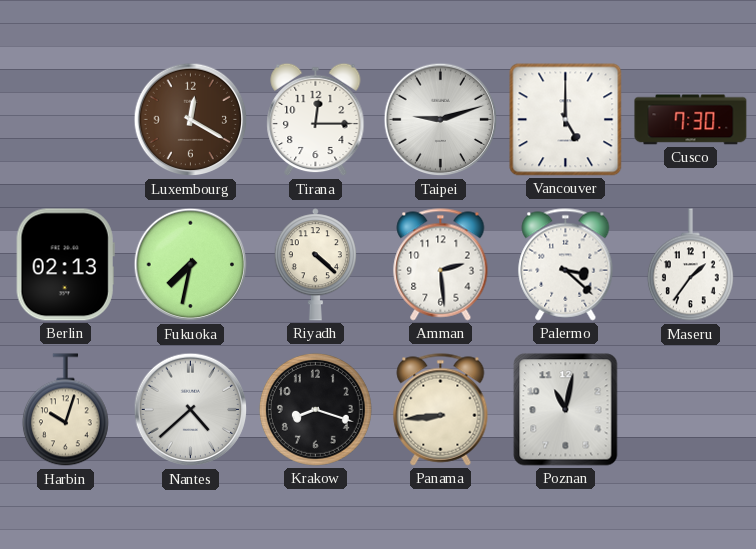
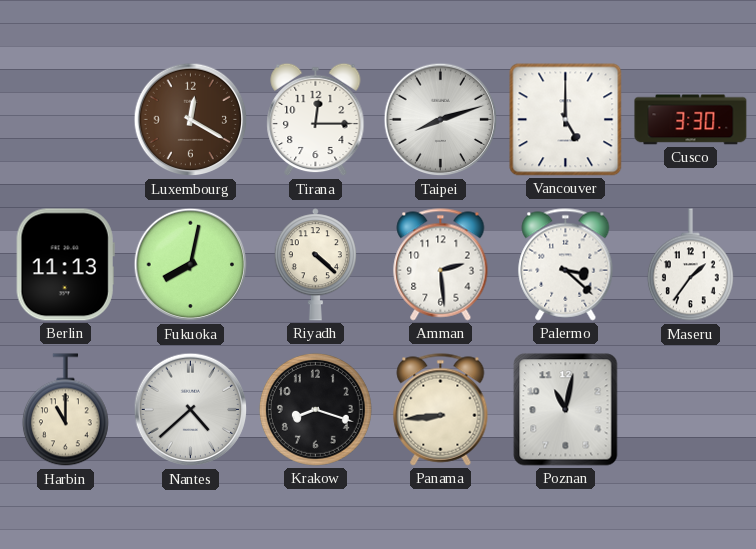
Taipei: 9:12 -> 8:12
Cusco: 7:30 -> 3:30
Berlin: 02:13 -> 11:13
Fukuoka: 7:32 -> 8:02
Harbin: 10:03 -> 11:00
